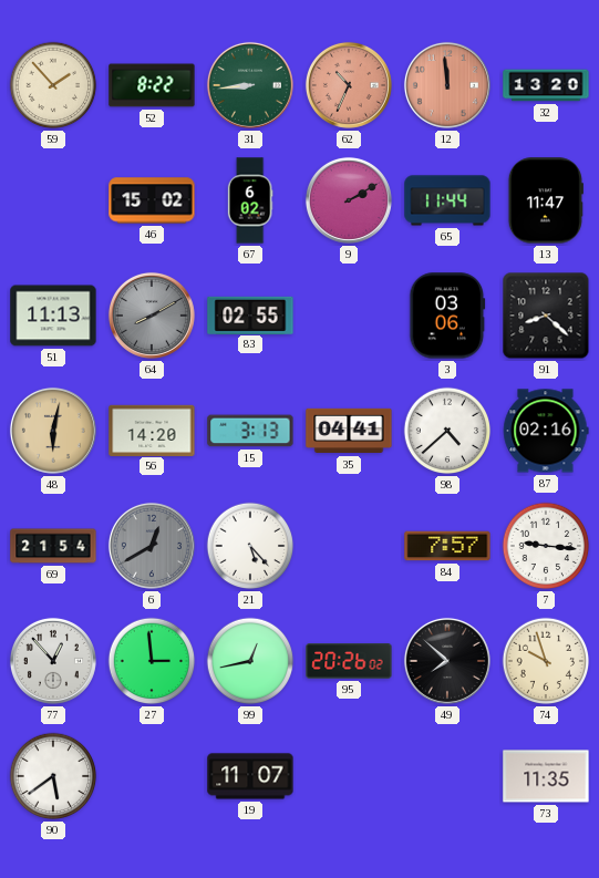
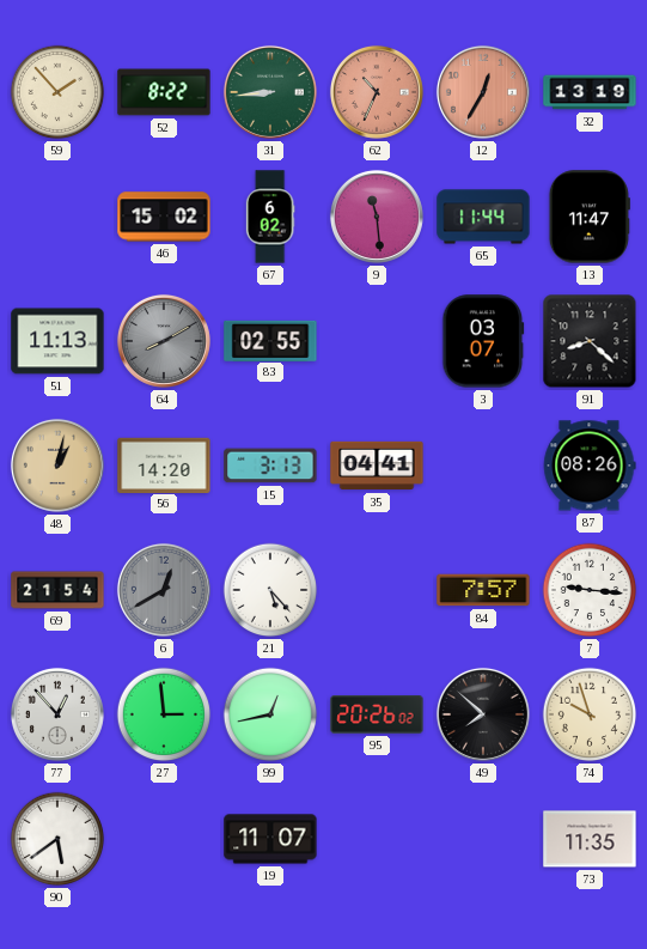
12: 11:59 -> 12:35
32: 13:20 -> 13:19
9: 2:10 -> 11:29
3: 03:06 -> 03:07
48: 6:02 -> 1:02
98: 4:38 -> none
87: 02:16 -> 08:26
